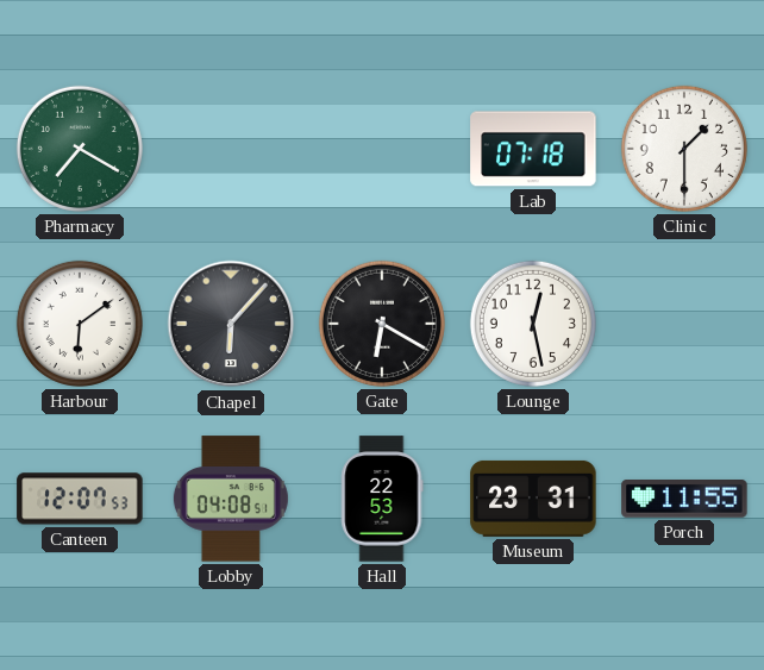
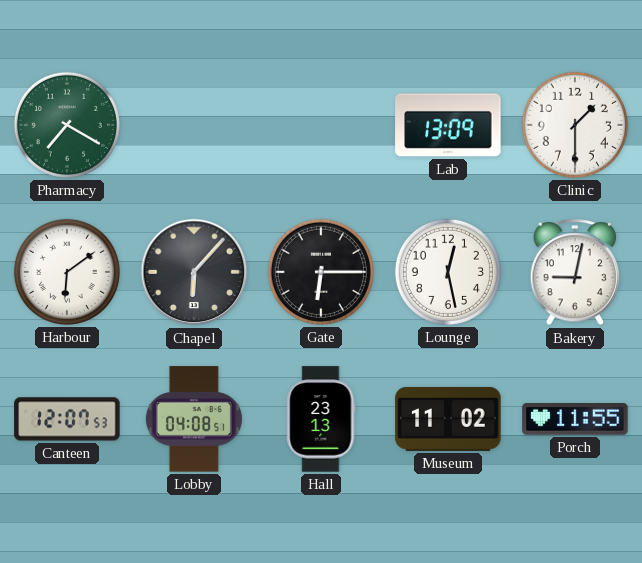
Lab: 07:18 -> 13:09
Gate: 6:20 -> 6:15
Bakery: none -> 9:02
Hall: 22:53 -> 23:13
Museum: 23:31 -> 11:02
